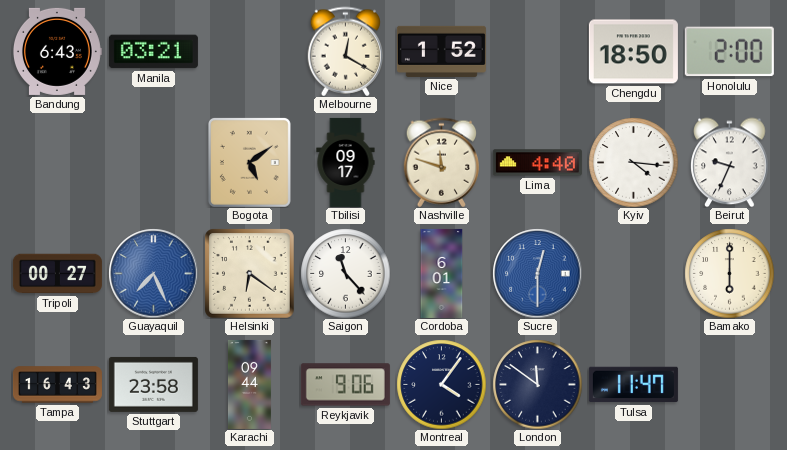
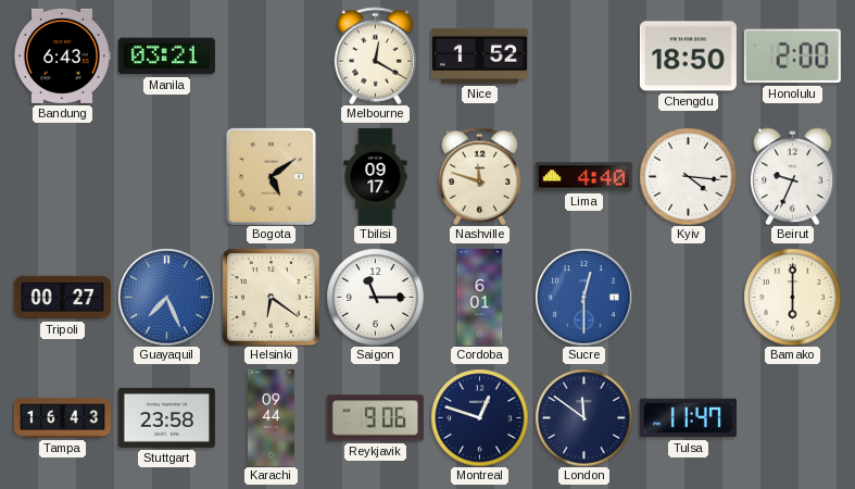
Saigon: 11:23 -> 11:15
Montreal: 4:06 -> 12:48
